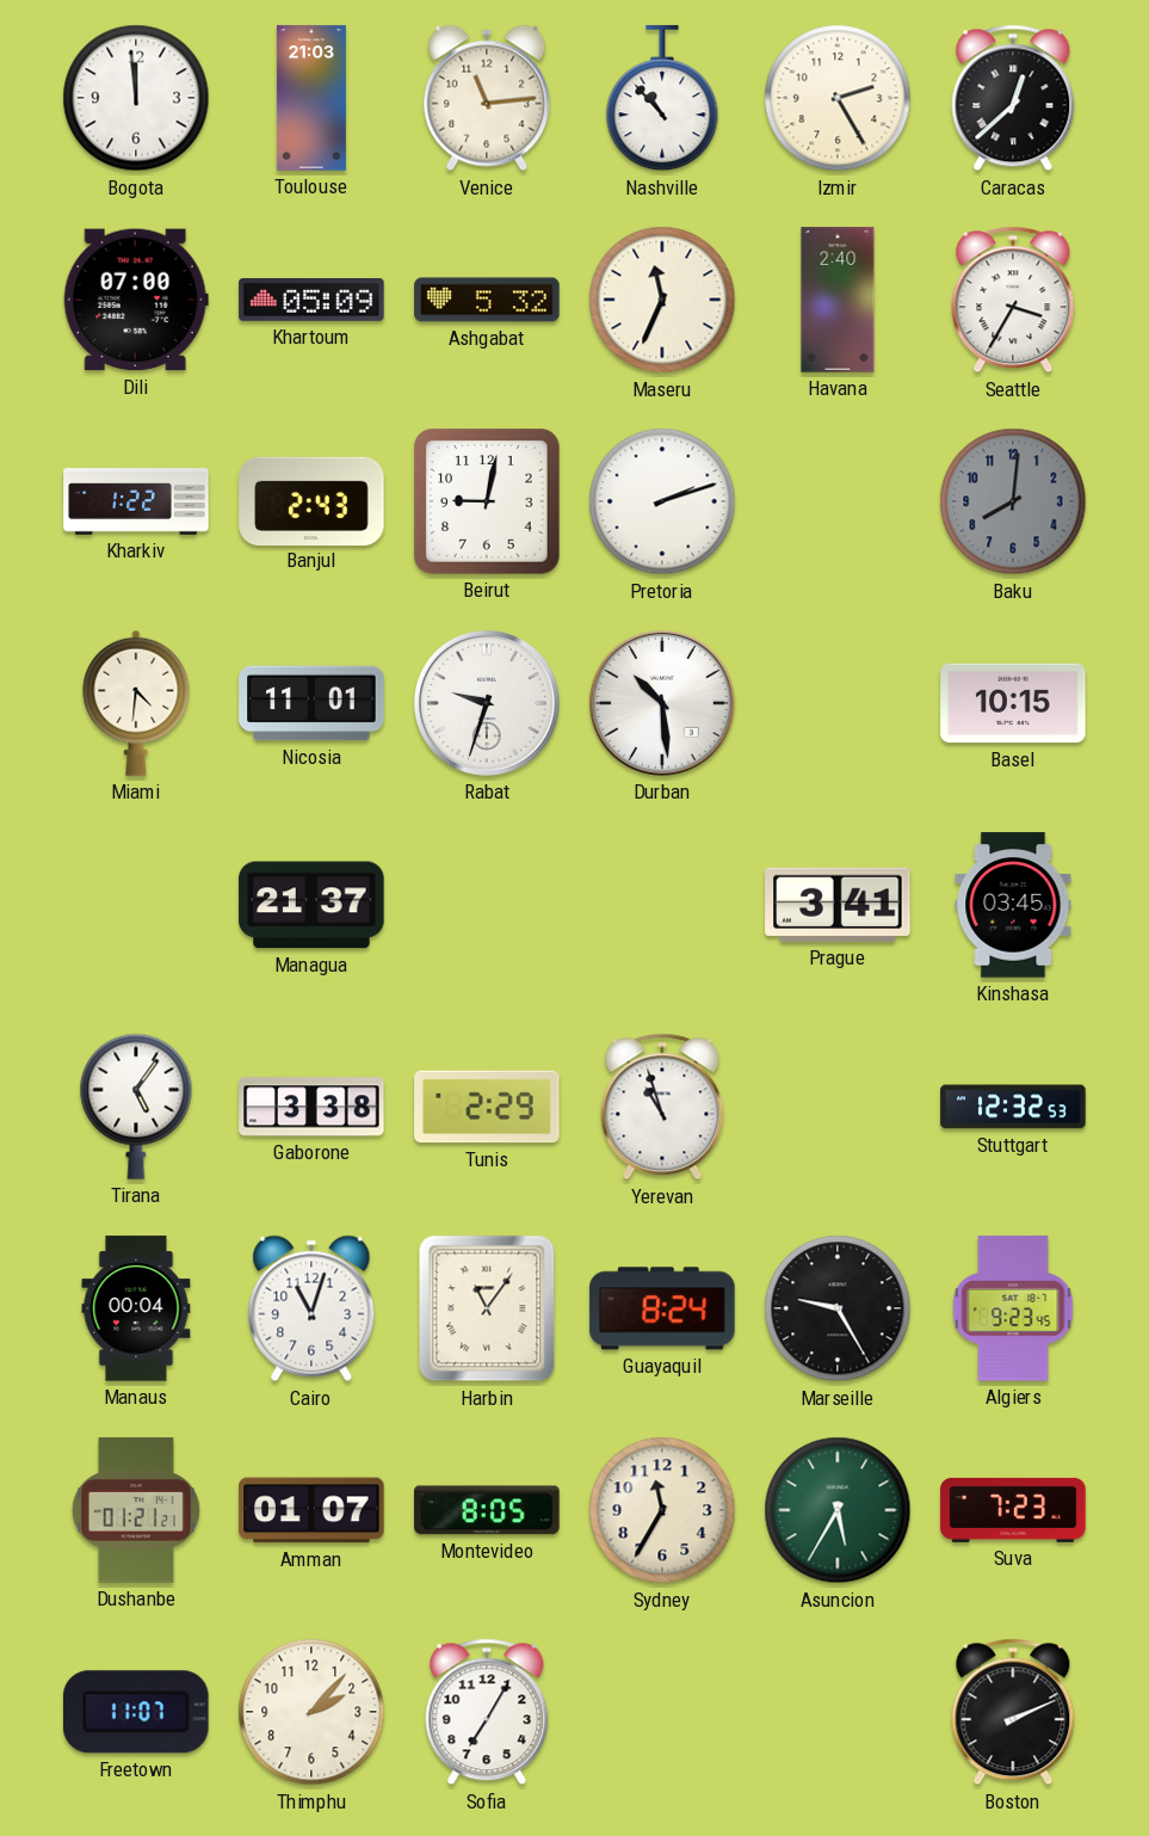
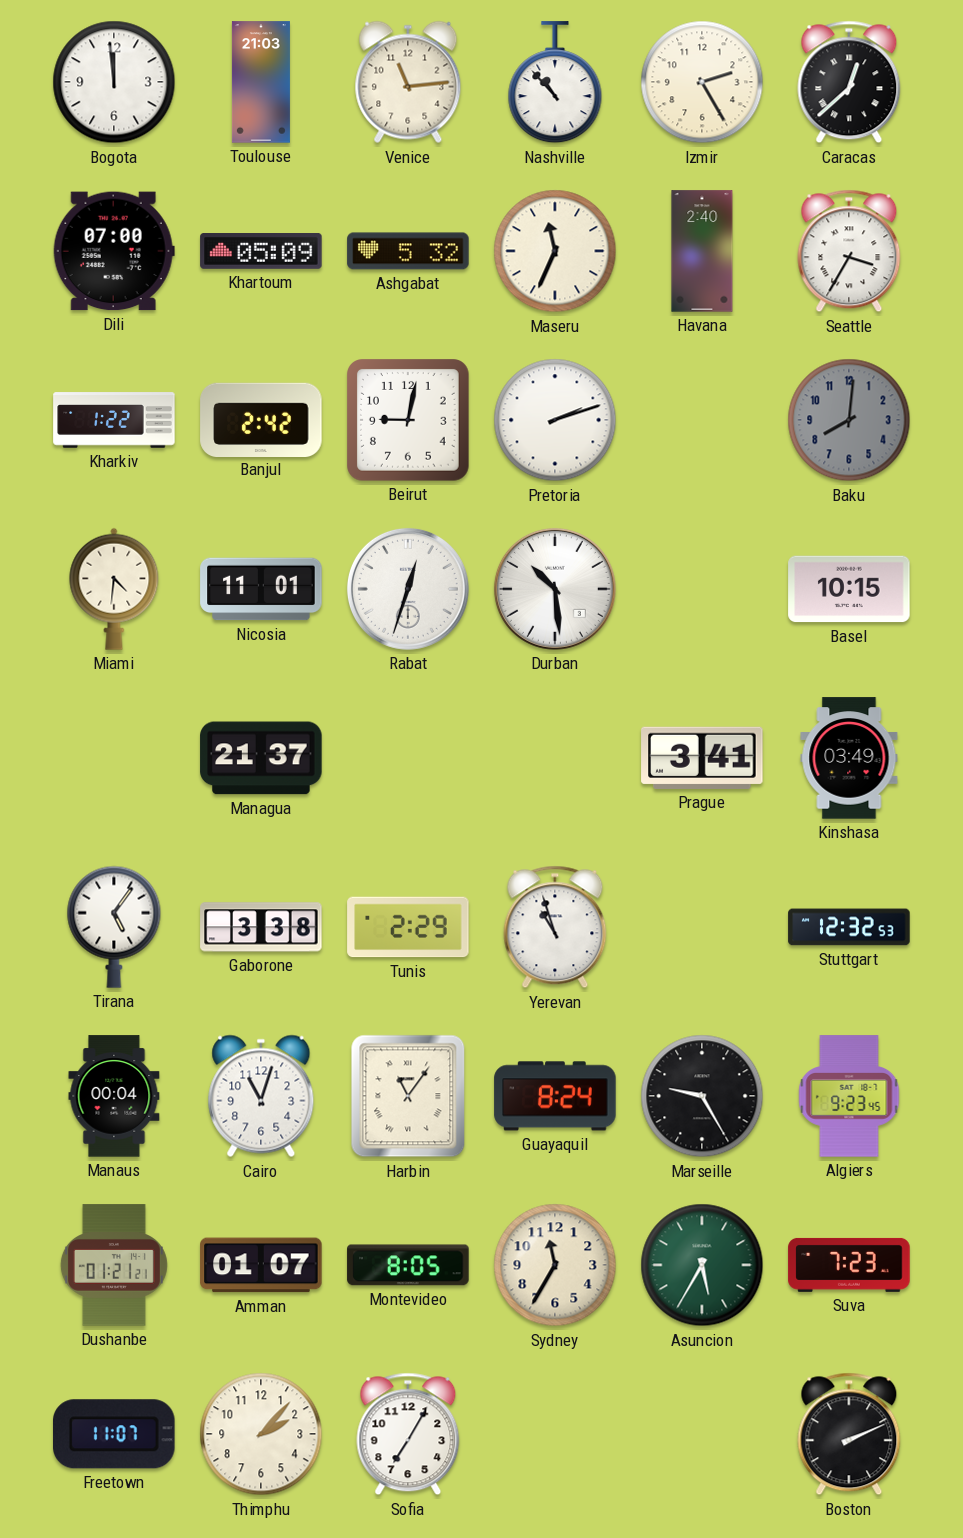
Banjul: 2:43 -> 2:42
Rabat: 9:33 -> 12:33
Kinshasa: 03:45 -> 03:49
